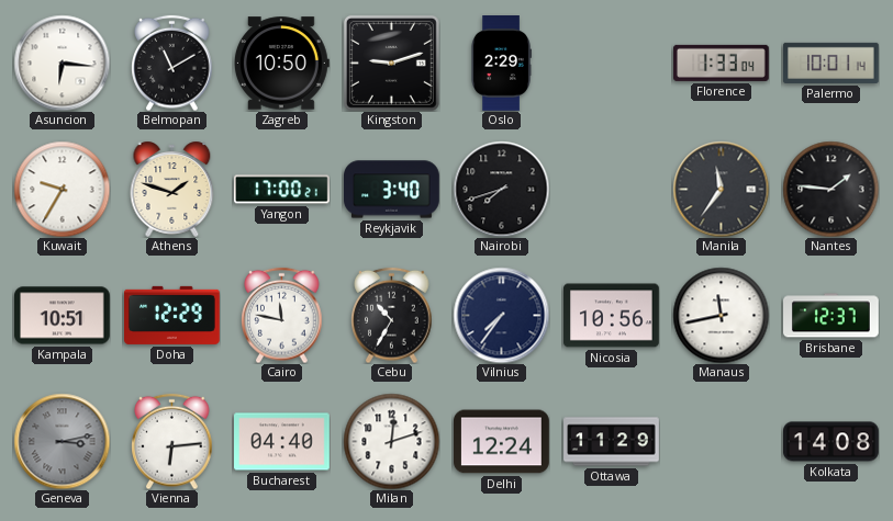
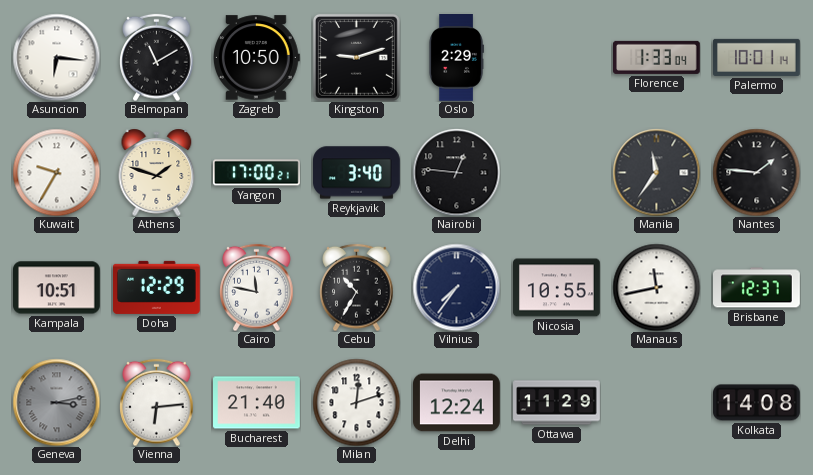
Nairobi: 7:42 -> 12:46
Nicosia: 10:56 -> 10:55
Bucharest: 04:40 -> 21:40
